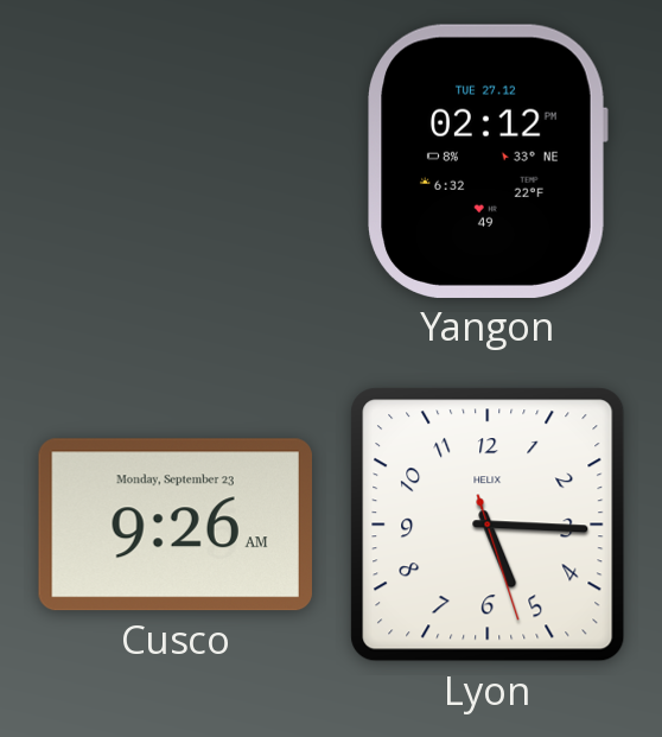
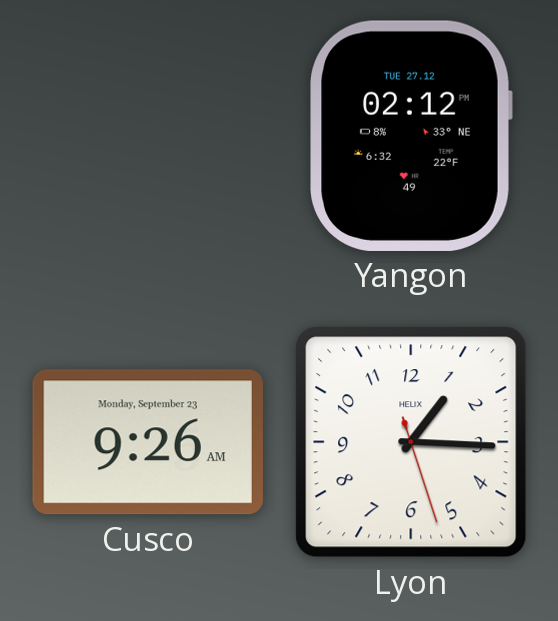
Lyon: 5:15 -> 1:15
